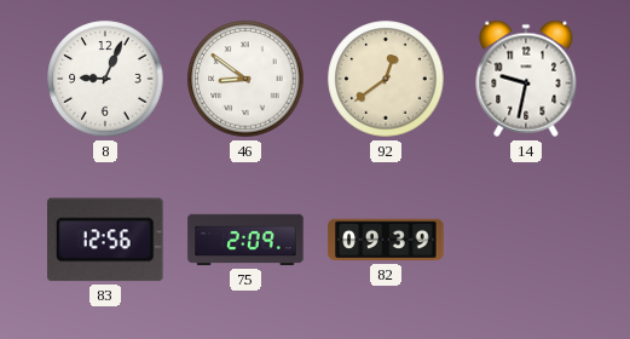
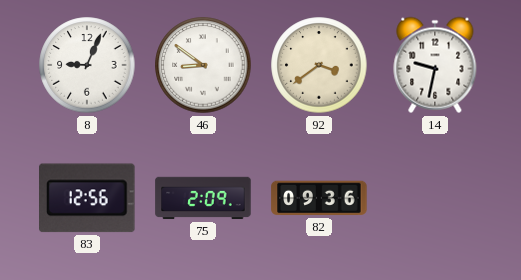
92: 12:39 -> 3:39
82: 09:39 -> 09:36
